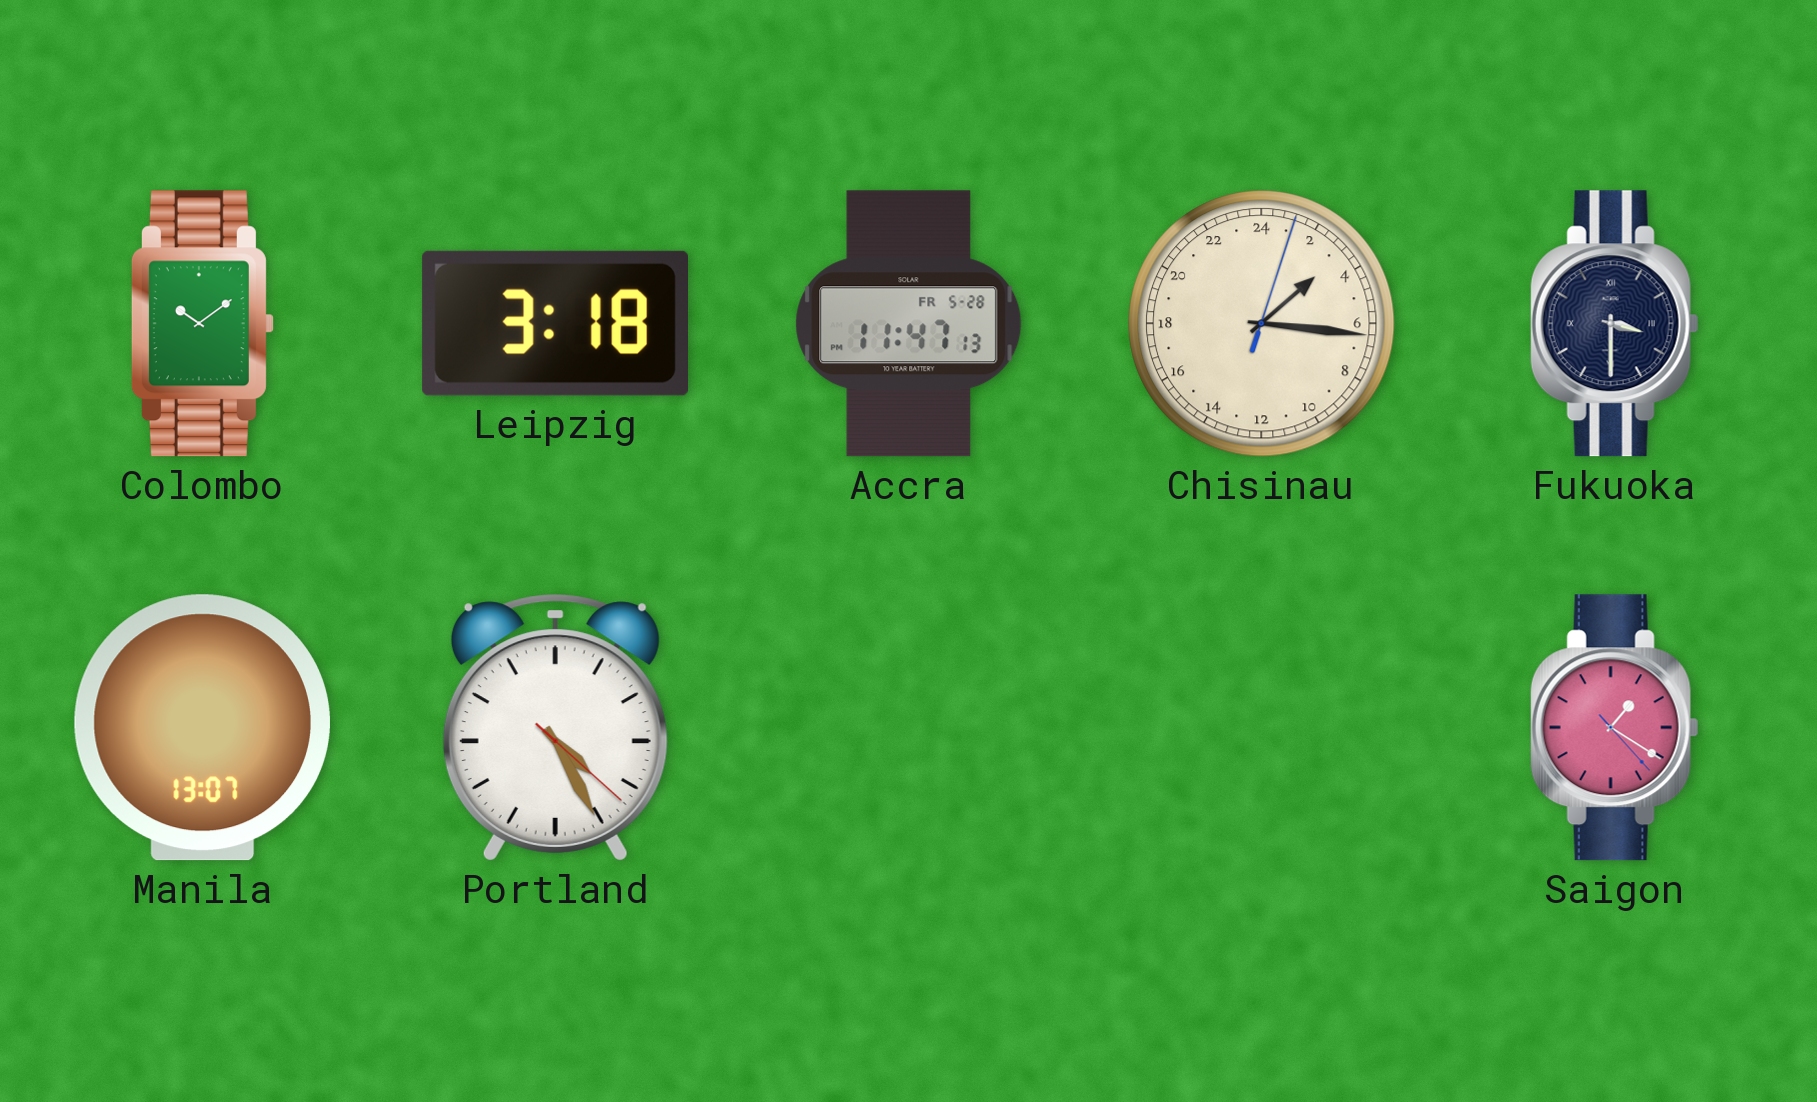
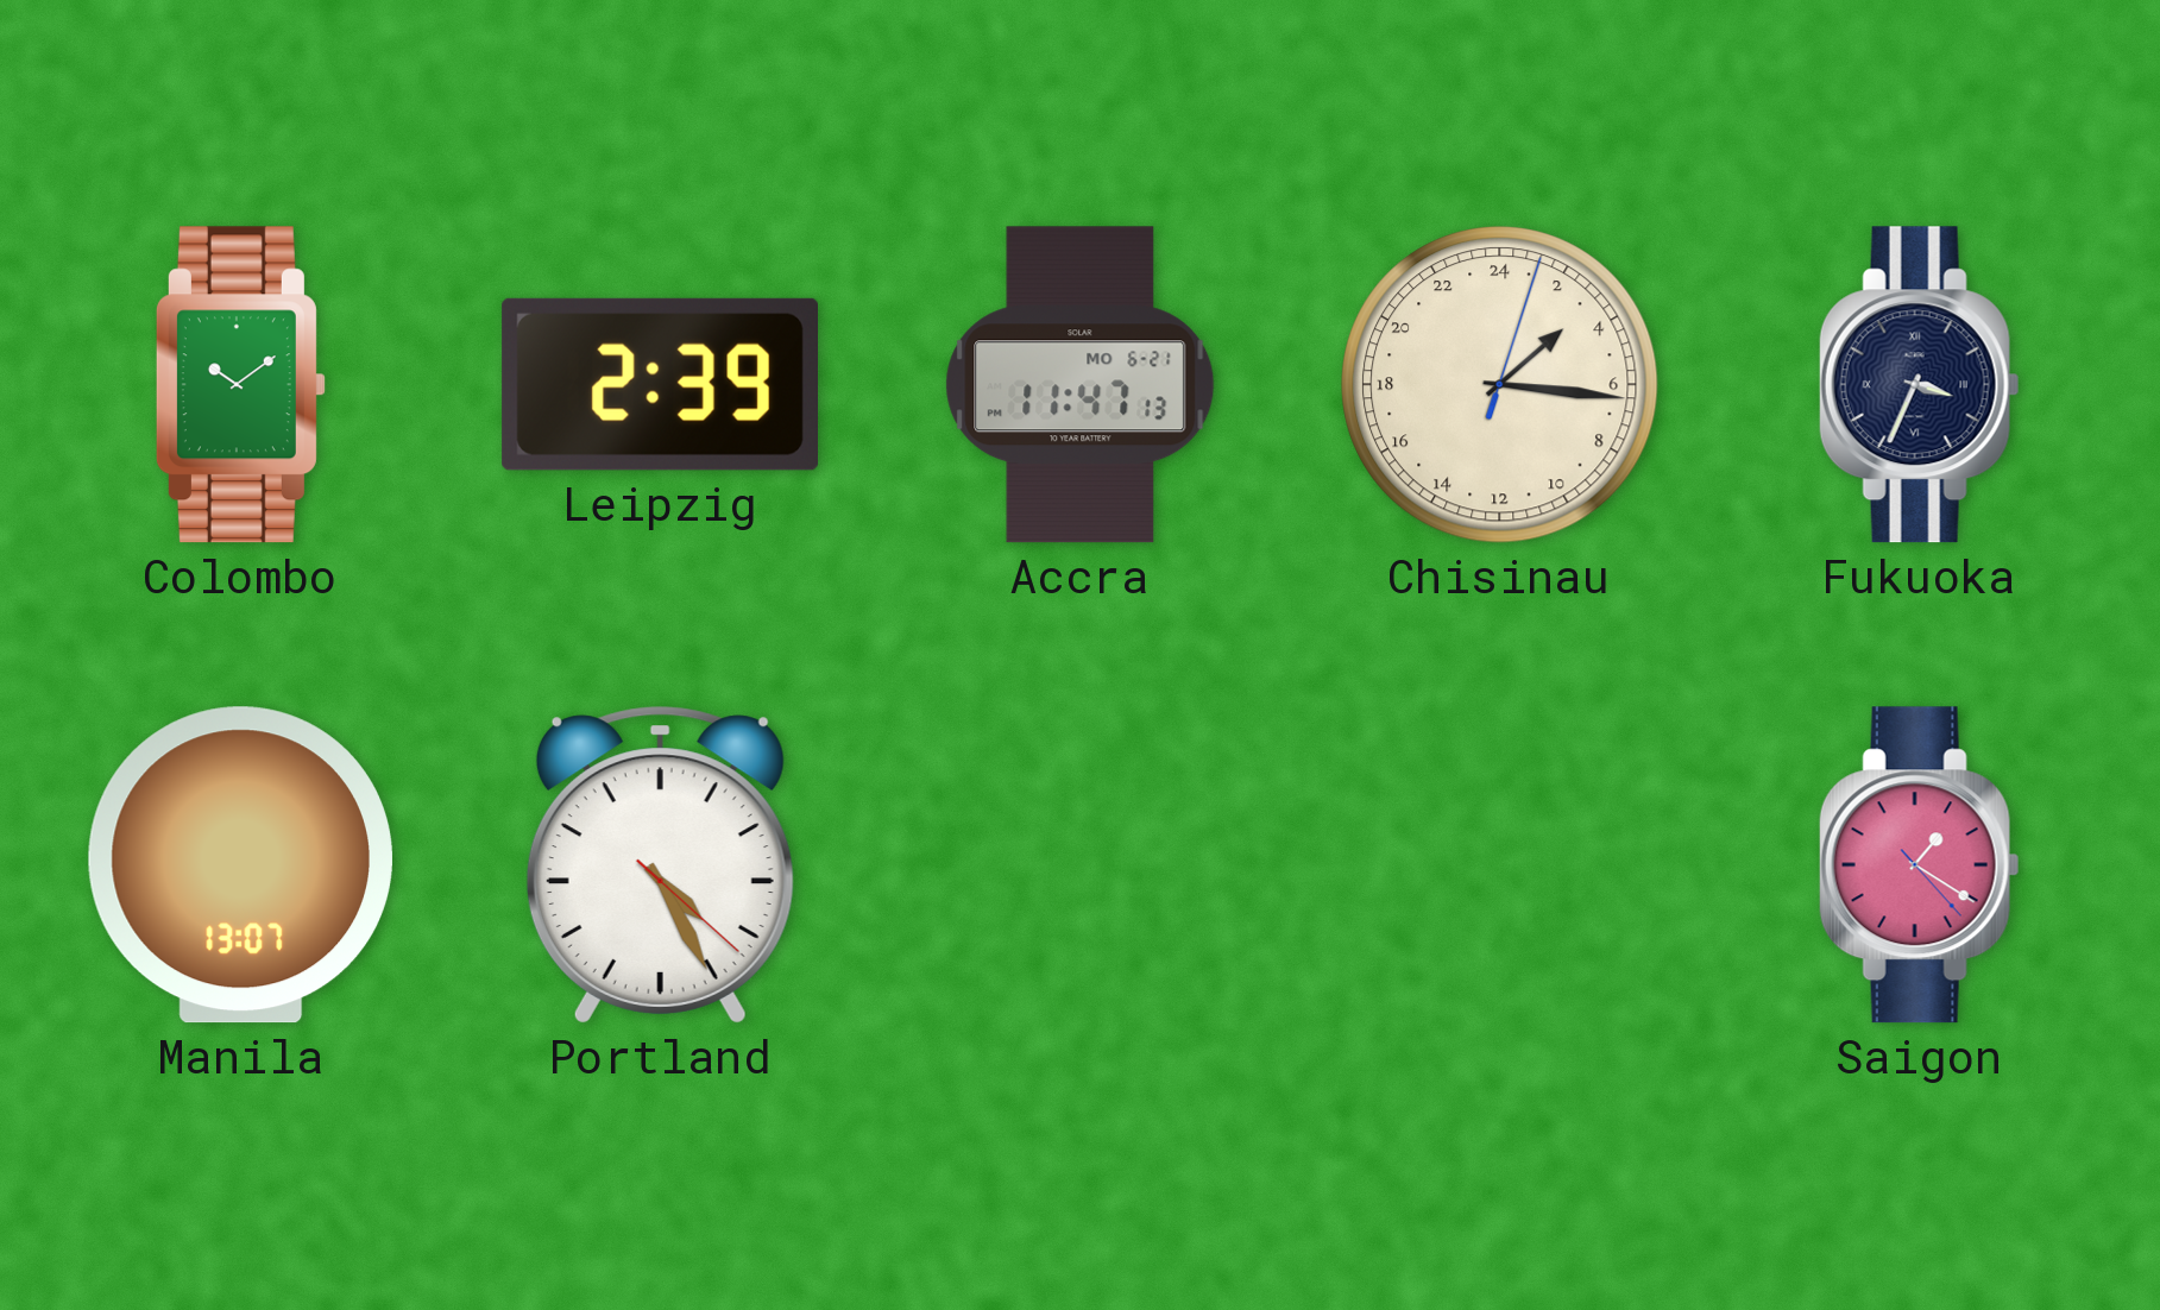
Leipzig: 3:18 -> 2:39
Accra date: FR 5-28 -> MO 6-21
Fukuoka: 3:30 -> 3:34
